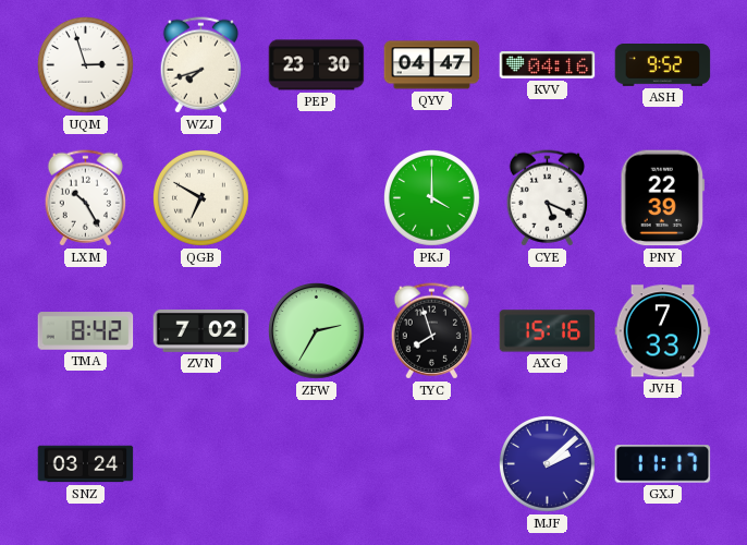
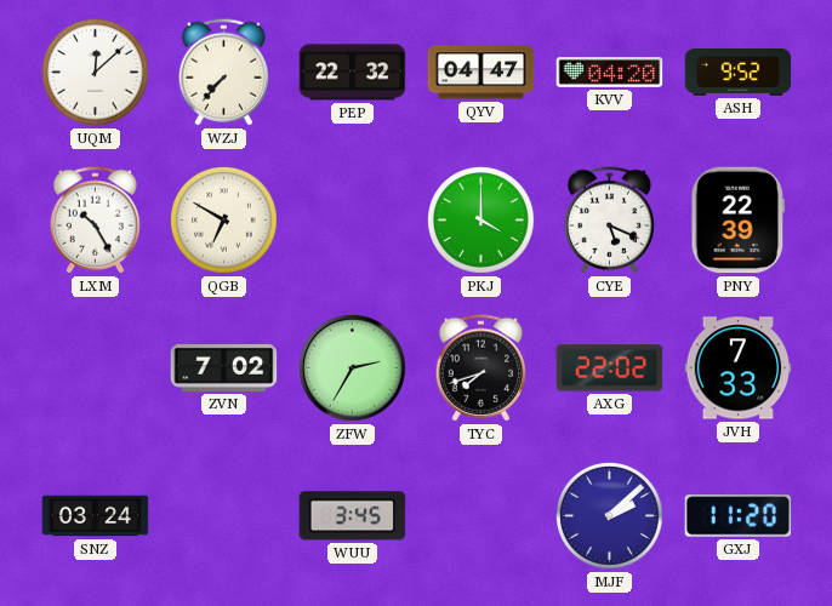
UQM: 2:57 -> 12:08
WZJ: 7:42 -> 7:37
PEP: 23:30 -> 22:32
KVV: 04:16 -> 04:20
TMA: 8:42 -> none
TYC: 7:57 -> 7:42
AXG: 15:16 -> 22:02
WUU: none -> 3:45
GXJ: 11:17 -> 11:20
